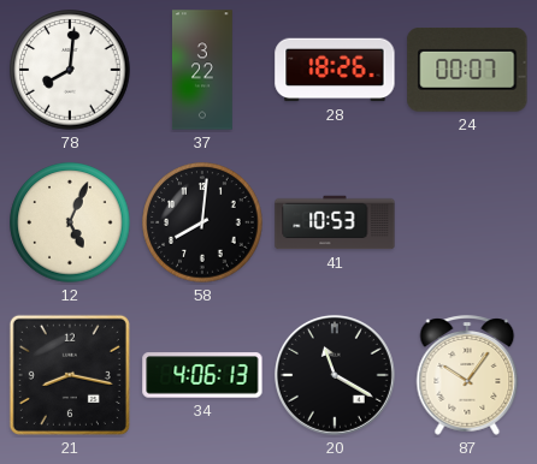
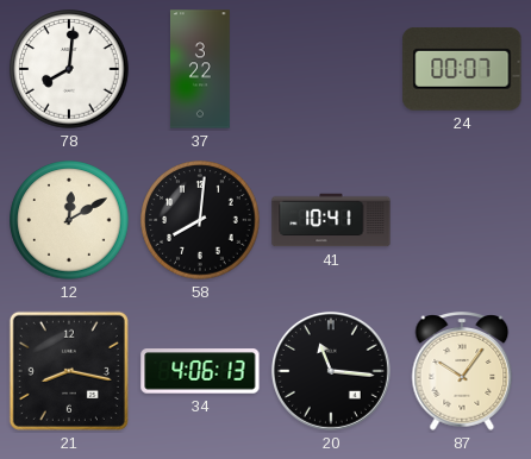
28: 18:26 -> none
12: 5:04 -> 12:10
41: 10:53 -> 10:41
20: 11:20 -> 11:16
